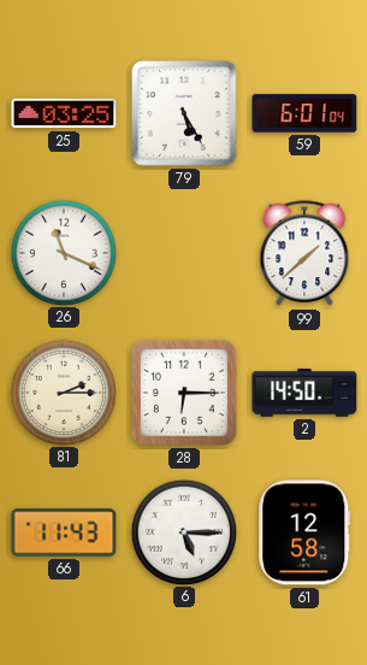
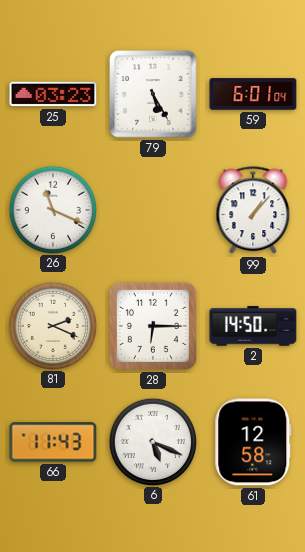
25: 03:25 -> 03:23
99: 1:38 -> 1:07
81: 2:15 -> 2:19
6: 5:15 -> 5:19
